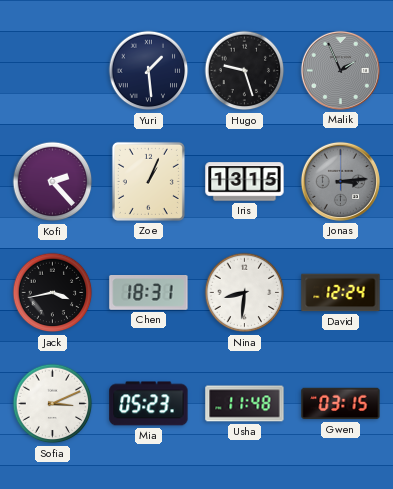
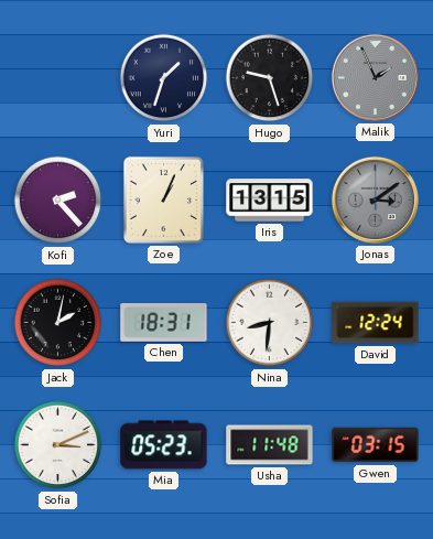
Yuri: 1:29 -> 1:33
Jonas: 3:14 -> 3:09
Jack: 3:43 -> 2:02
